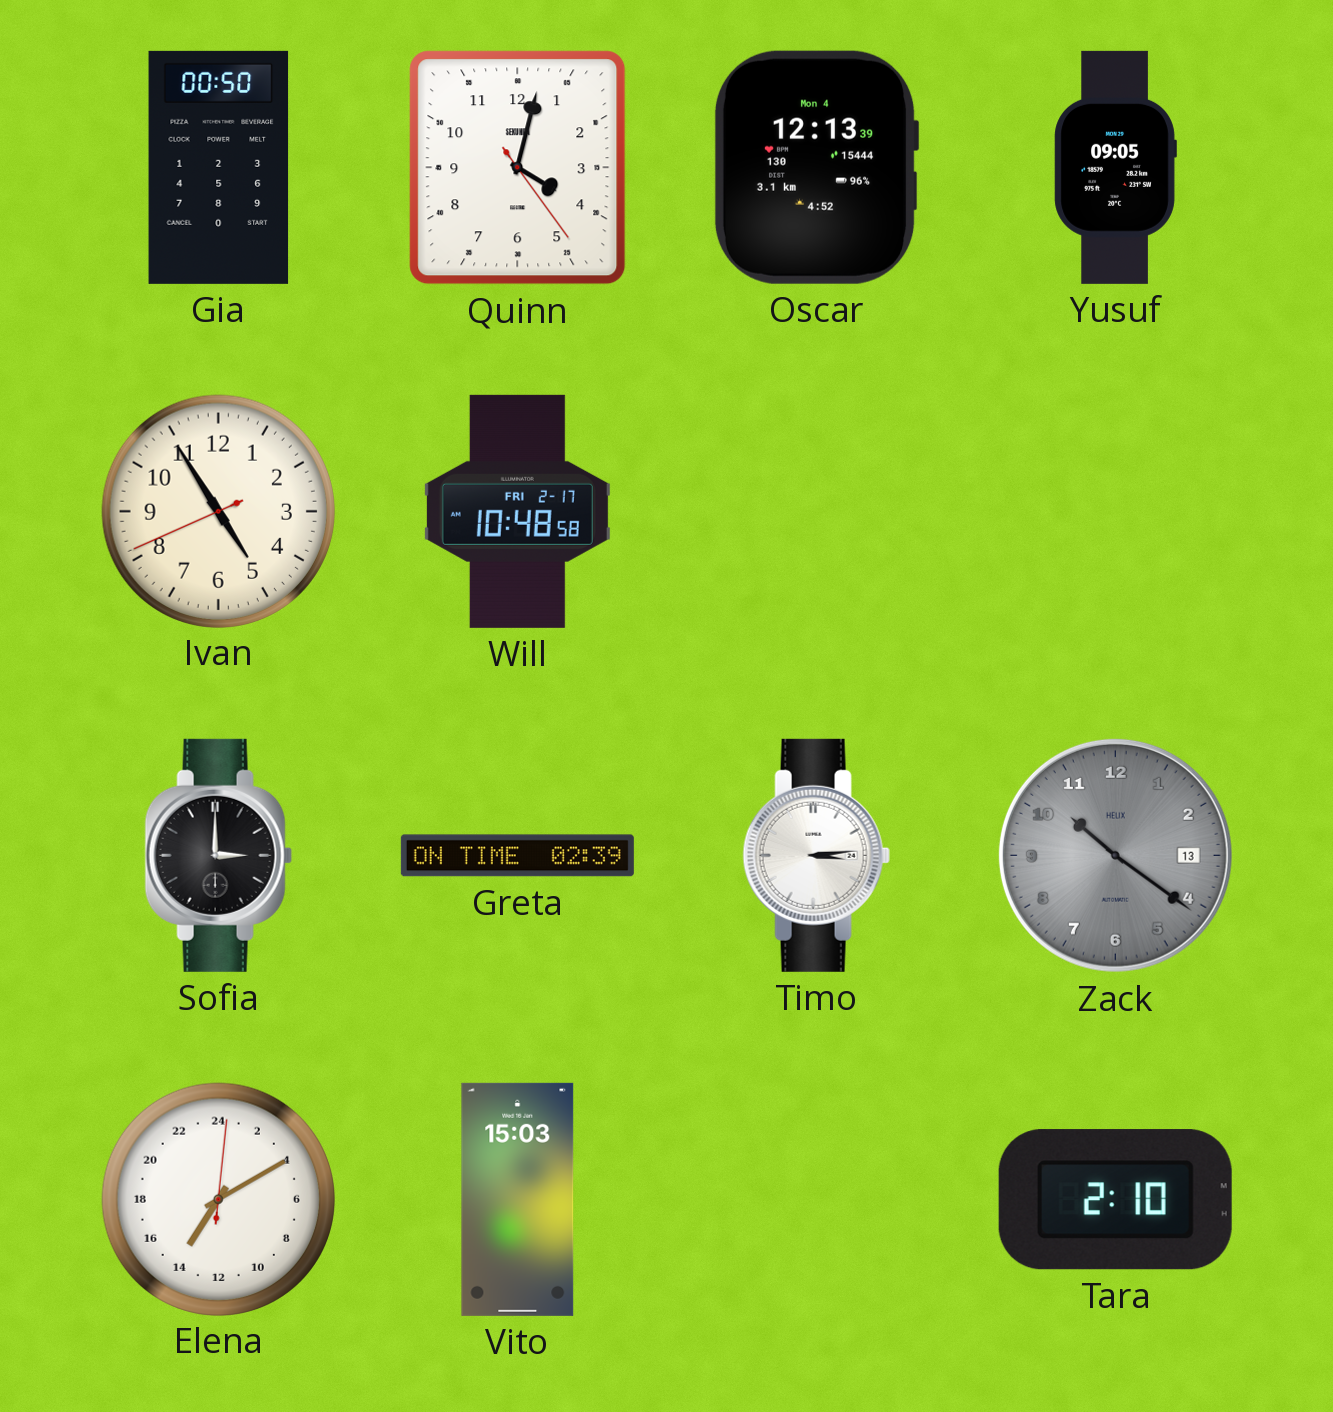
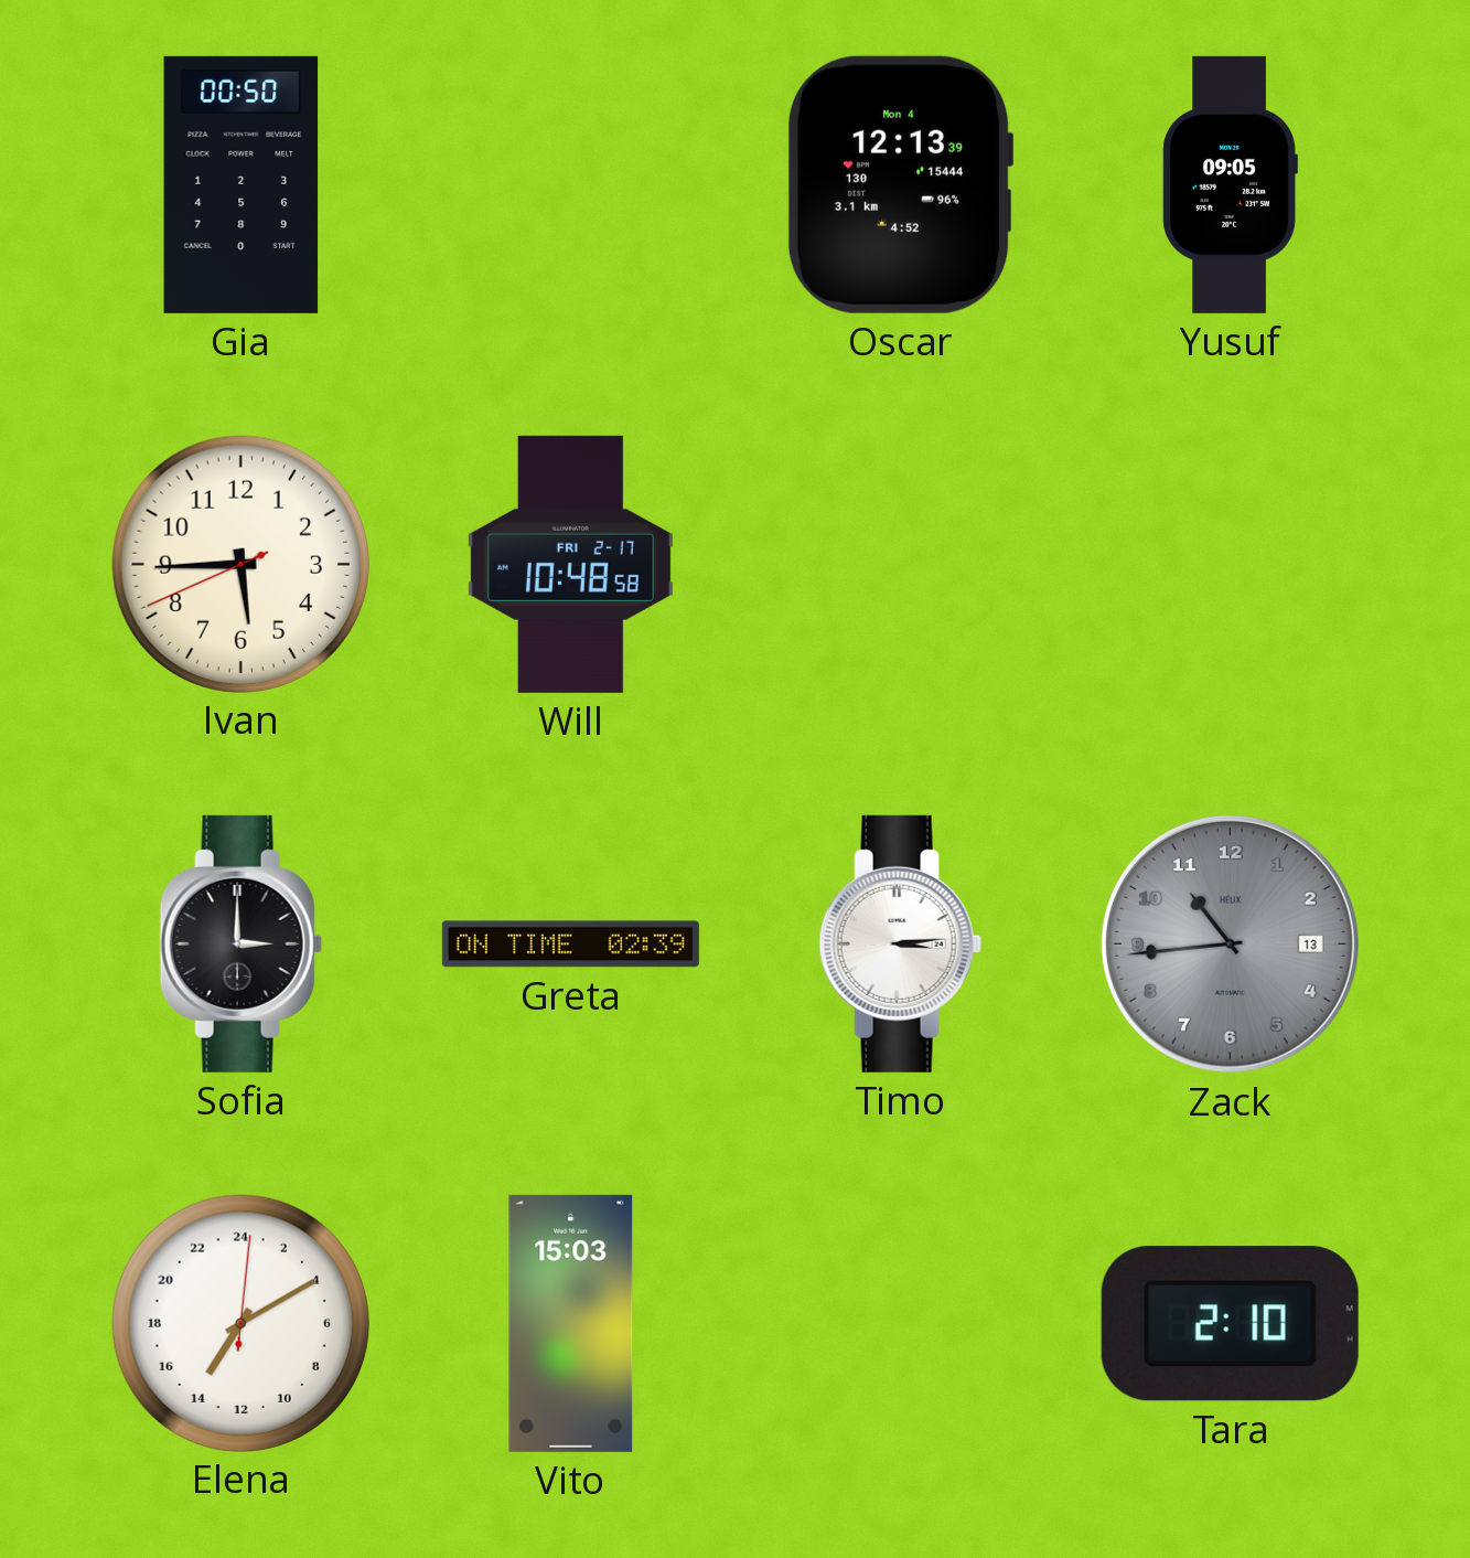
Quinn: 4:02 -> none
Ivan: 4:54 -> 5:44
Zack: 10:21 -> 10:44
